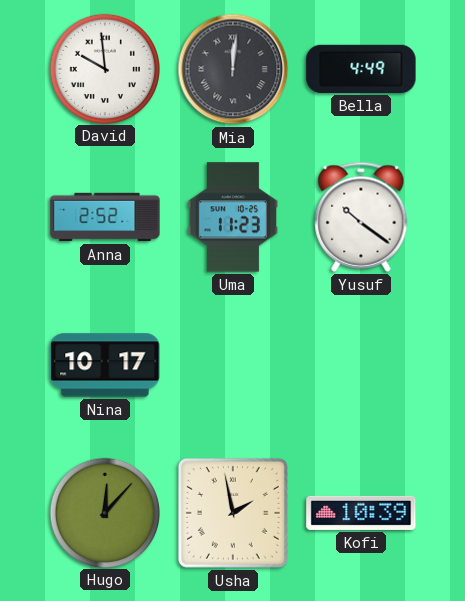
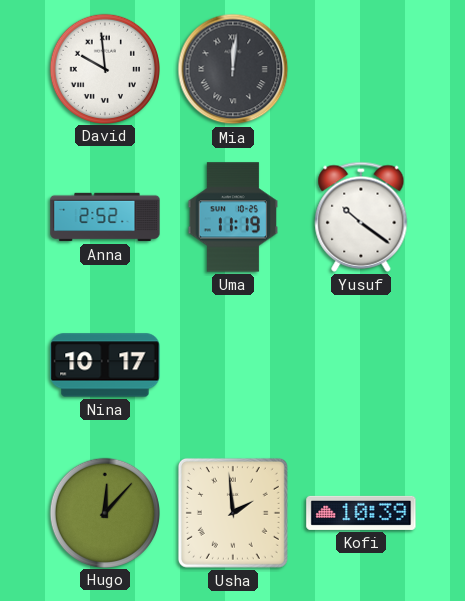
Bella: 4:49 -> none
Uma: 11:23 -> 11:19
Usha: 1:58 -> 1:59
